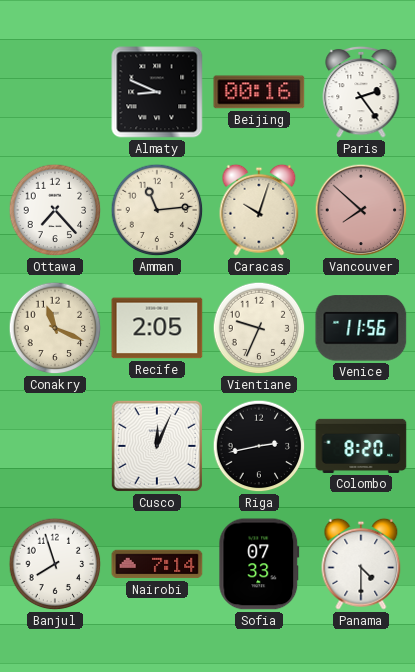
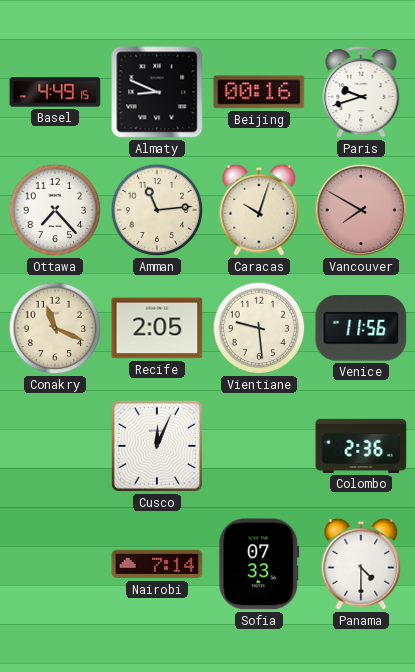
Basel: none -> 4:49
Paris: 2:24 -> 9:42
Vancouver: 7:52 -> 7:50
Vientiane: 9:34 -> 9:29
Riga: 2:43 -> none
Colombo: 8:20 -> 2:36
Banjul: 7:57 -> none
